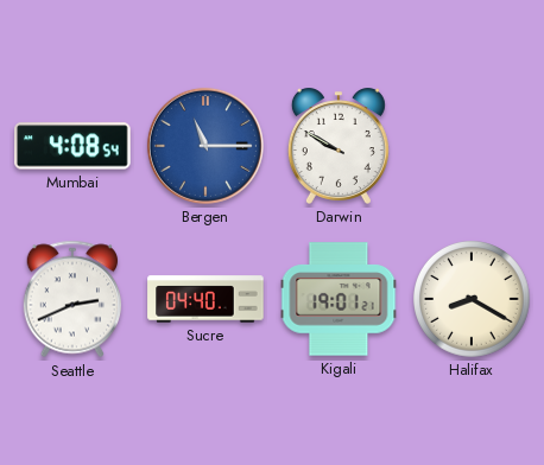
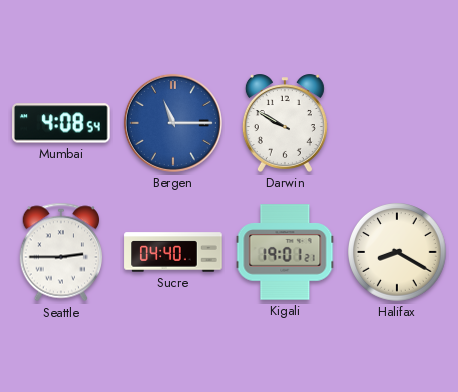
Seattle: 2:41 -> 2:45
